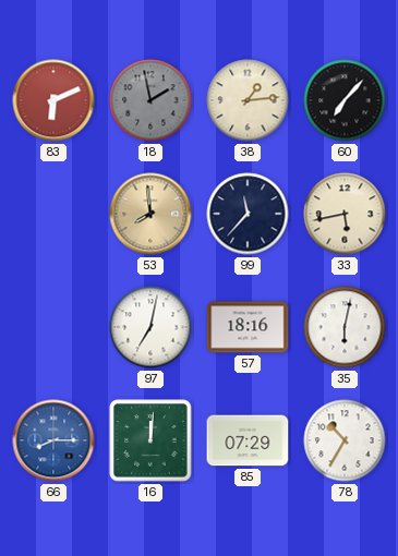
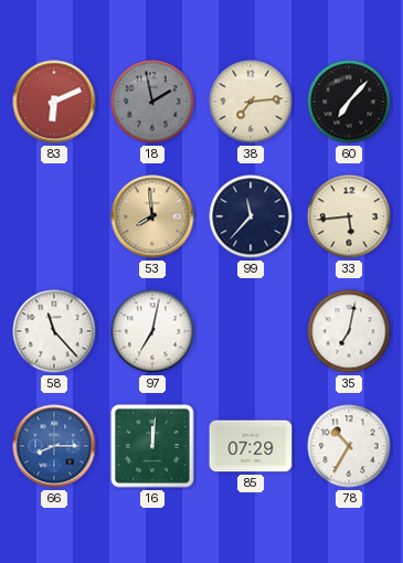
38: 1:14 -> 7:14
33: 5:43 -> 5:44
58: none -> 11:23
57: 18:16 -> none
35: 6:02 -> 7:02
